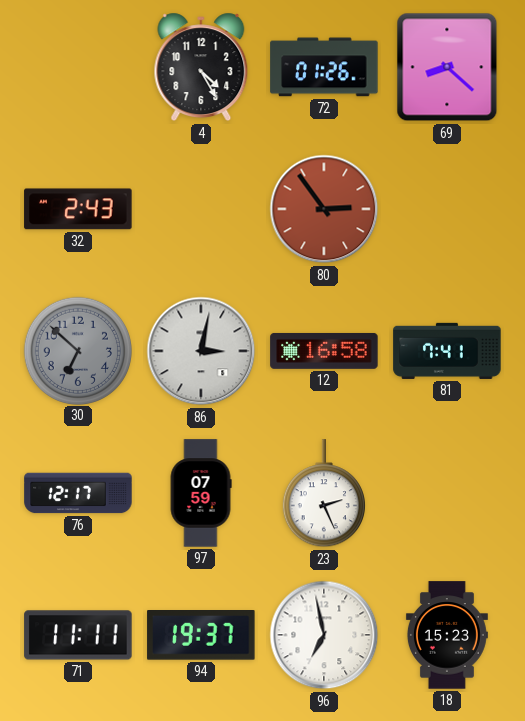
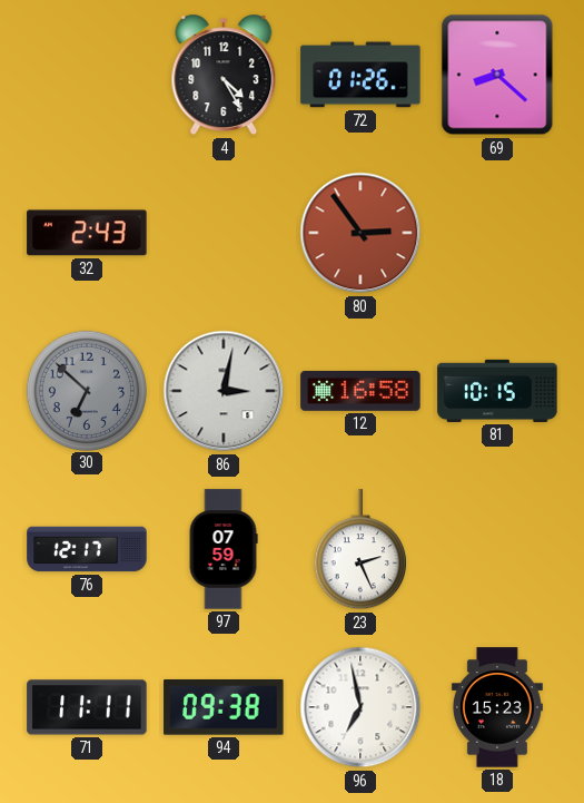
81: 7:41 -> 10:15
94: 19:37 -> 09:38
